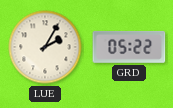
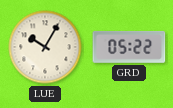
LUE: 2:05 -> 10:05
